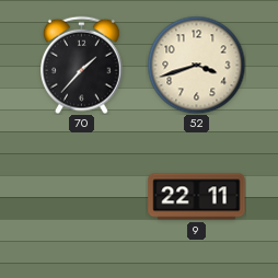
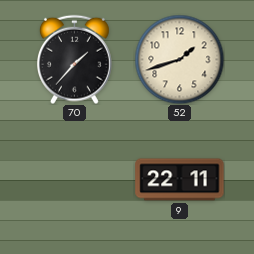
52: 3:42 -> 1:42
